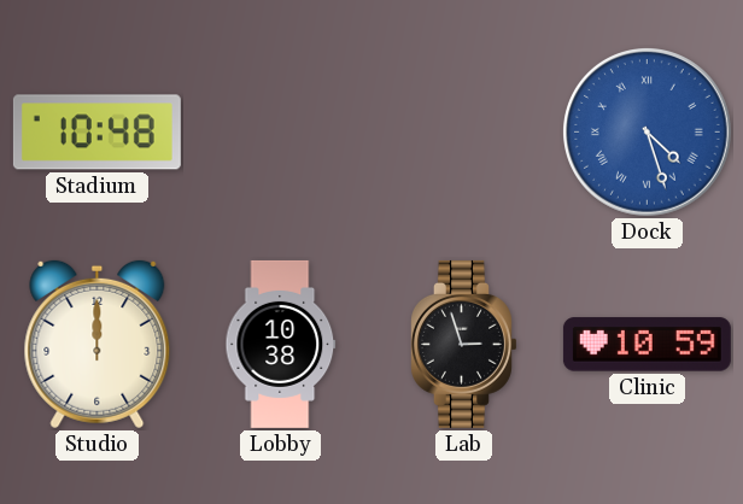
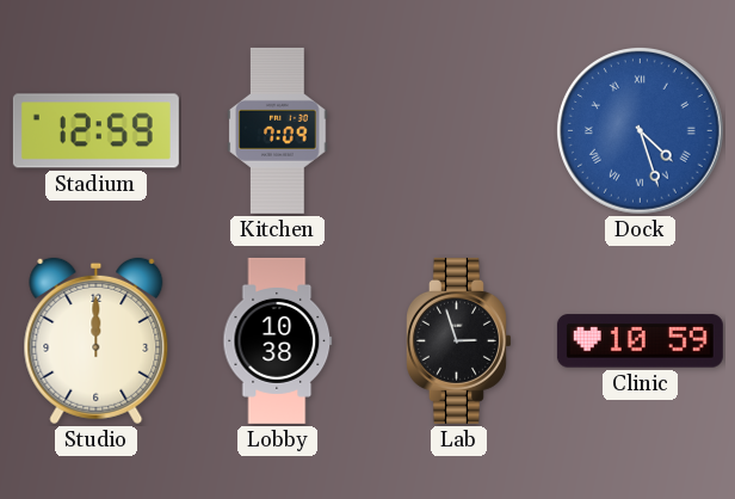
Stadium: 10:48 -> 12:59
Kitchen: none -> 7:09
